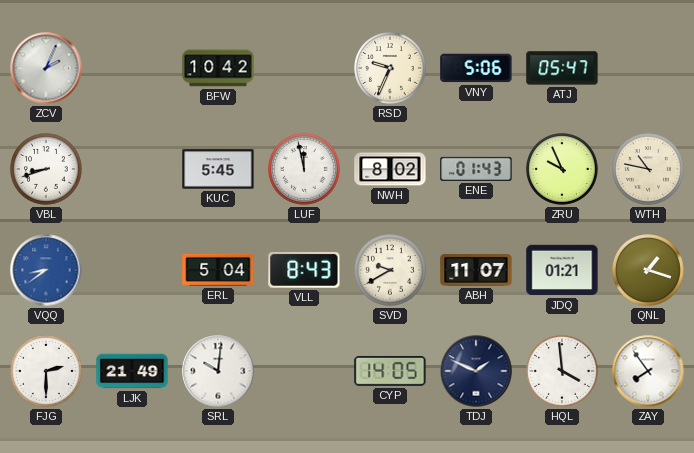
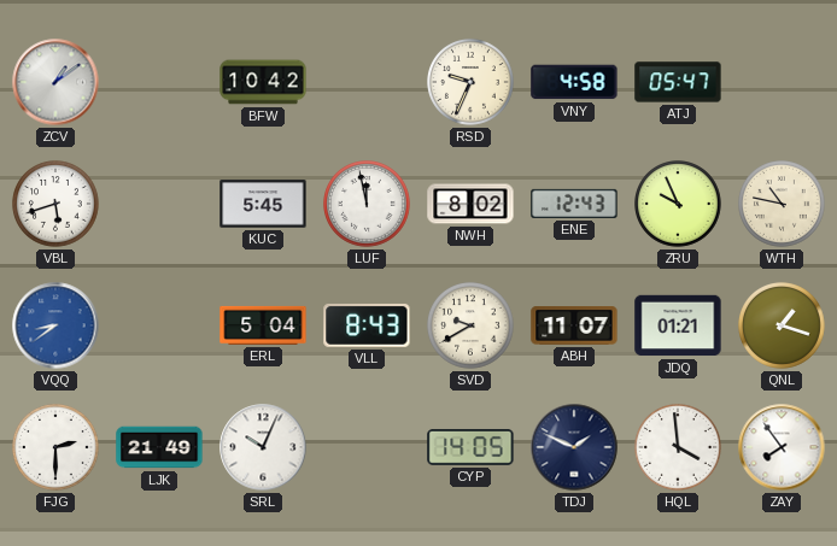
ZCV: 2:04 -> 1:09
VNY: 5:06 -> 4:58
VBL: 8:42 -> 5:42
ENE: 01:43 -> 12:43
SRL: 10:01 -> 10:04
